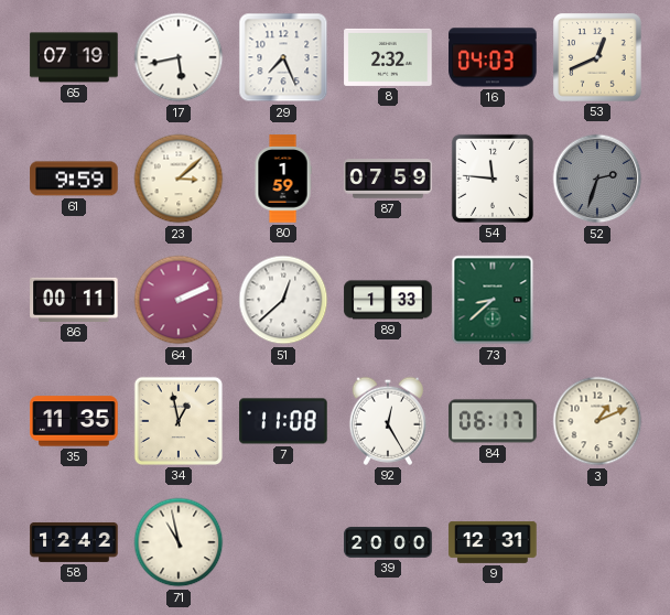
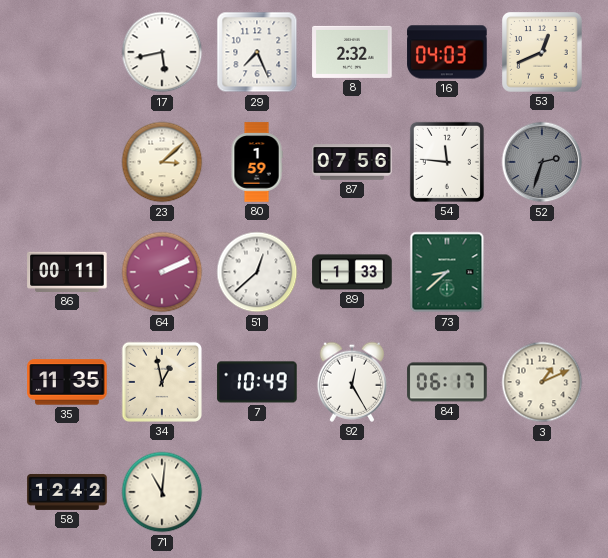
65: 07:19 -> none
61: 9:59 -> none
87: 07:59 -> 07:56
7: 11:08 -> 10:49
71: 10:58 -> 11:01
39: 20:00 -> none
9: 12:31 -> none
